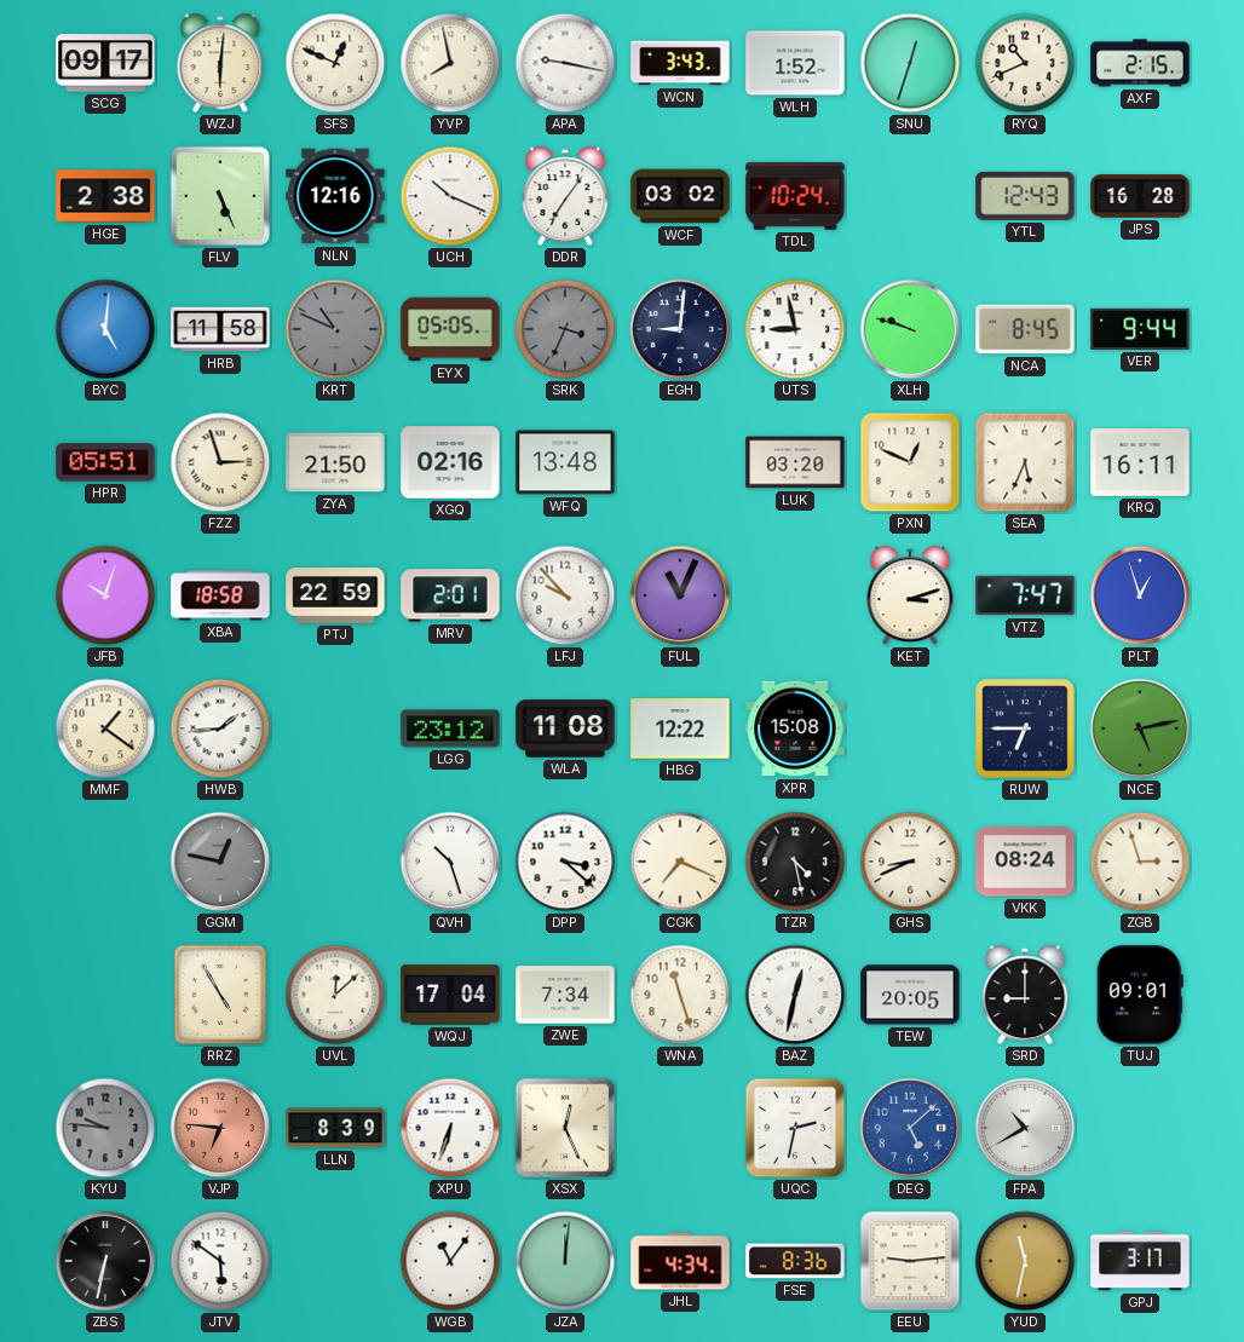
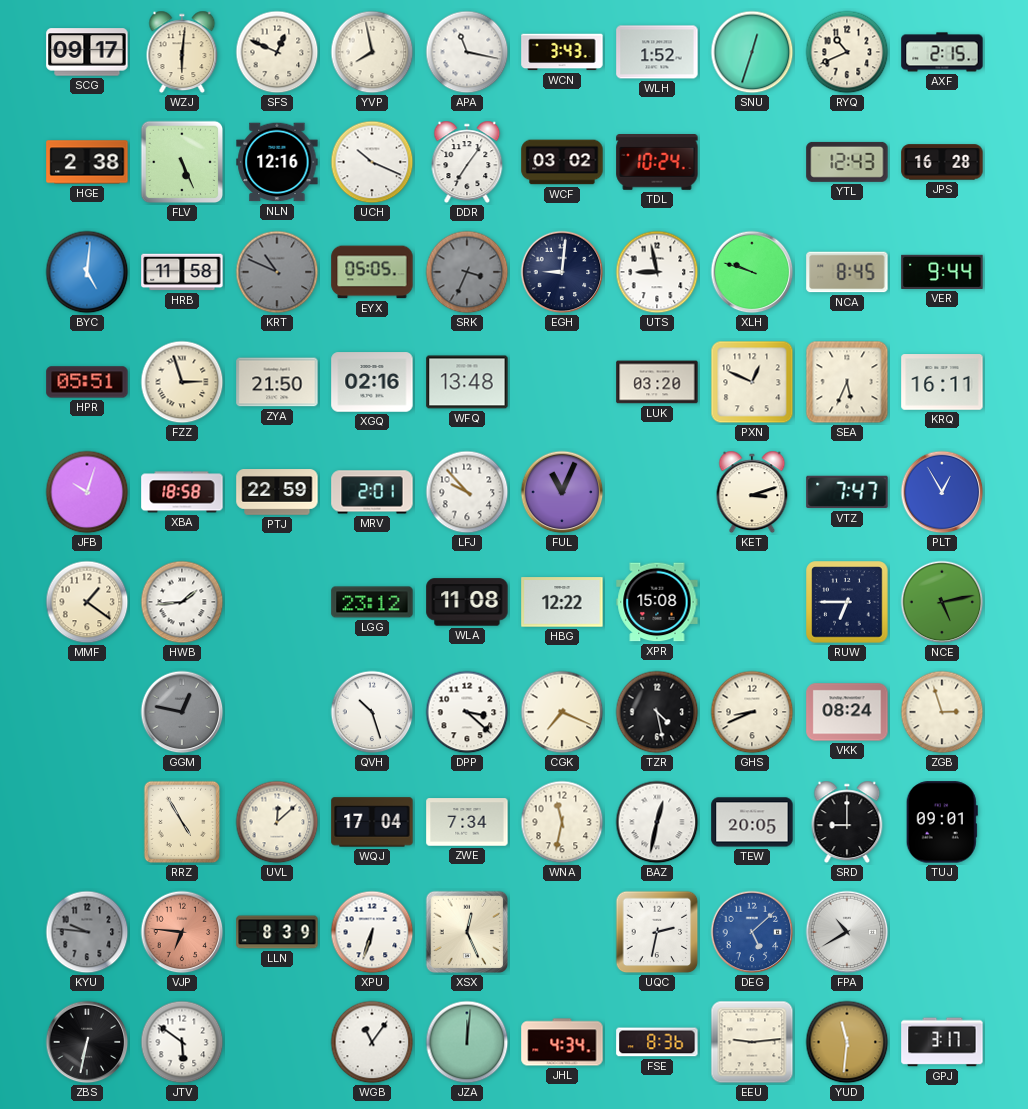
APA: 9:17 -> 11:17
PLT: 12:57 -> 12:55
WNA: 11:27 -> 11:32
YUD: 11:32 -> 11:31
